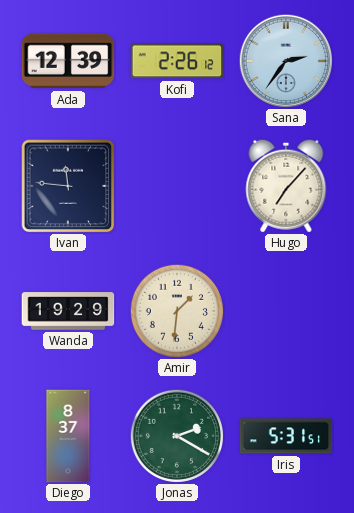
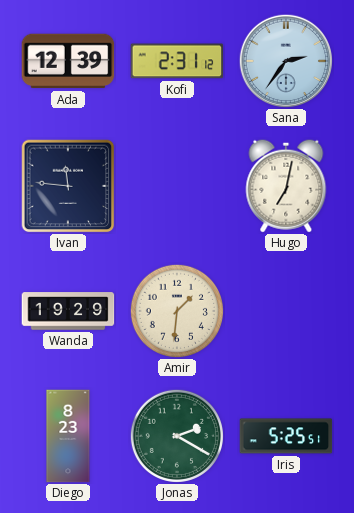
Kofi: 2:26 -> 2:31
Hugo: 7:07 -> 7:02
Diego: 8:37 -> 8:23
Iris: 5:31 -> 5:25
